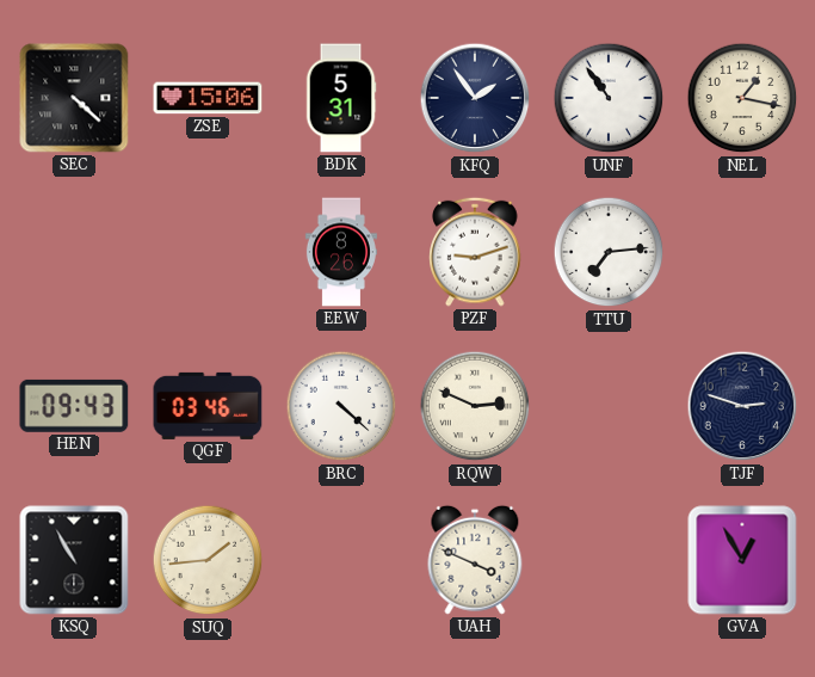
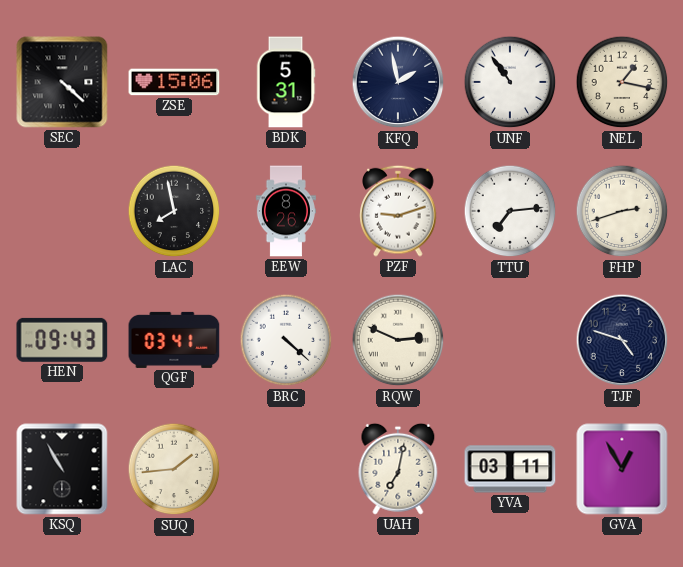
KFQ: 1:54 -> 1:58
LAC: none -> 7:58
FHP: none -> 2:42
QGF: 03:46 -> 03:41
TJF: 2:48 -> 4:48
UAH: 3:49 -> 7:02
YVA: none -> 03:11
